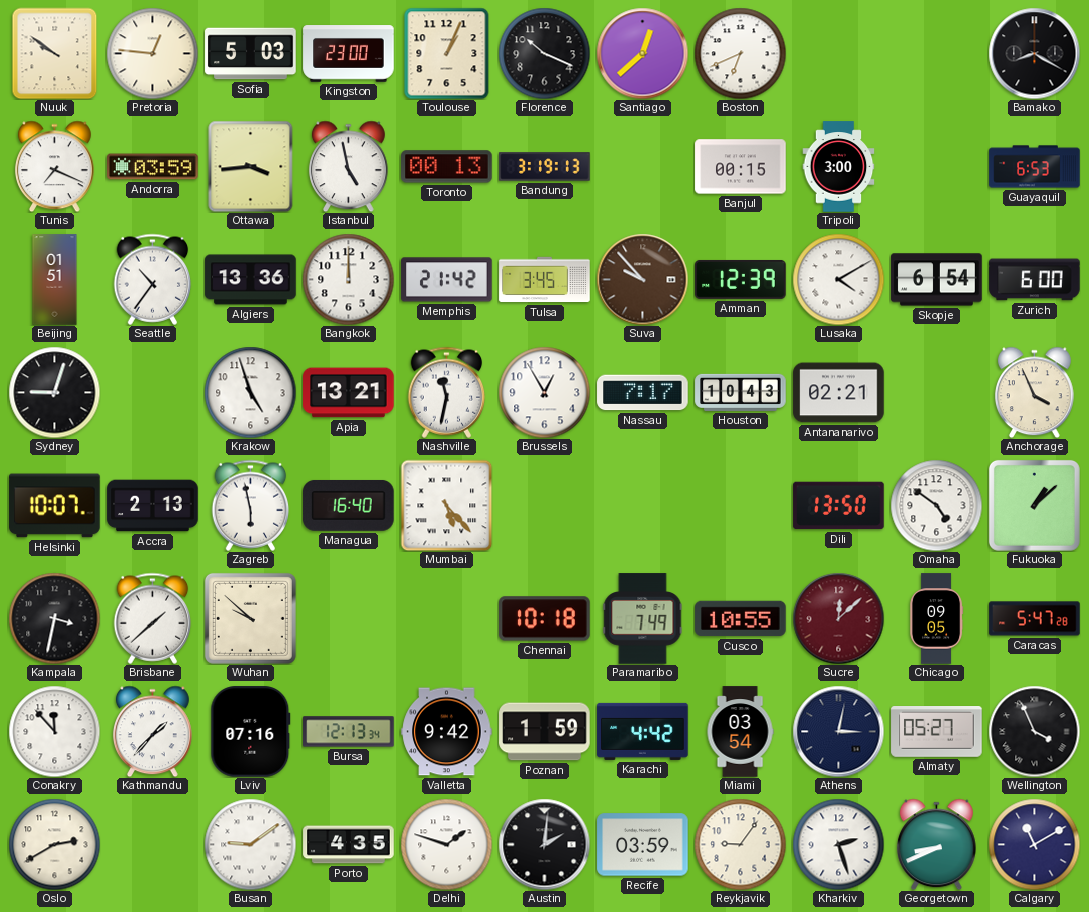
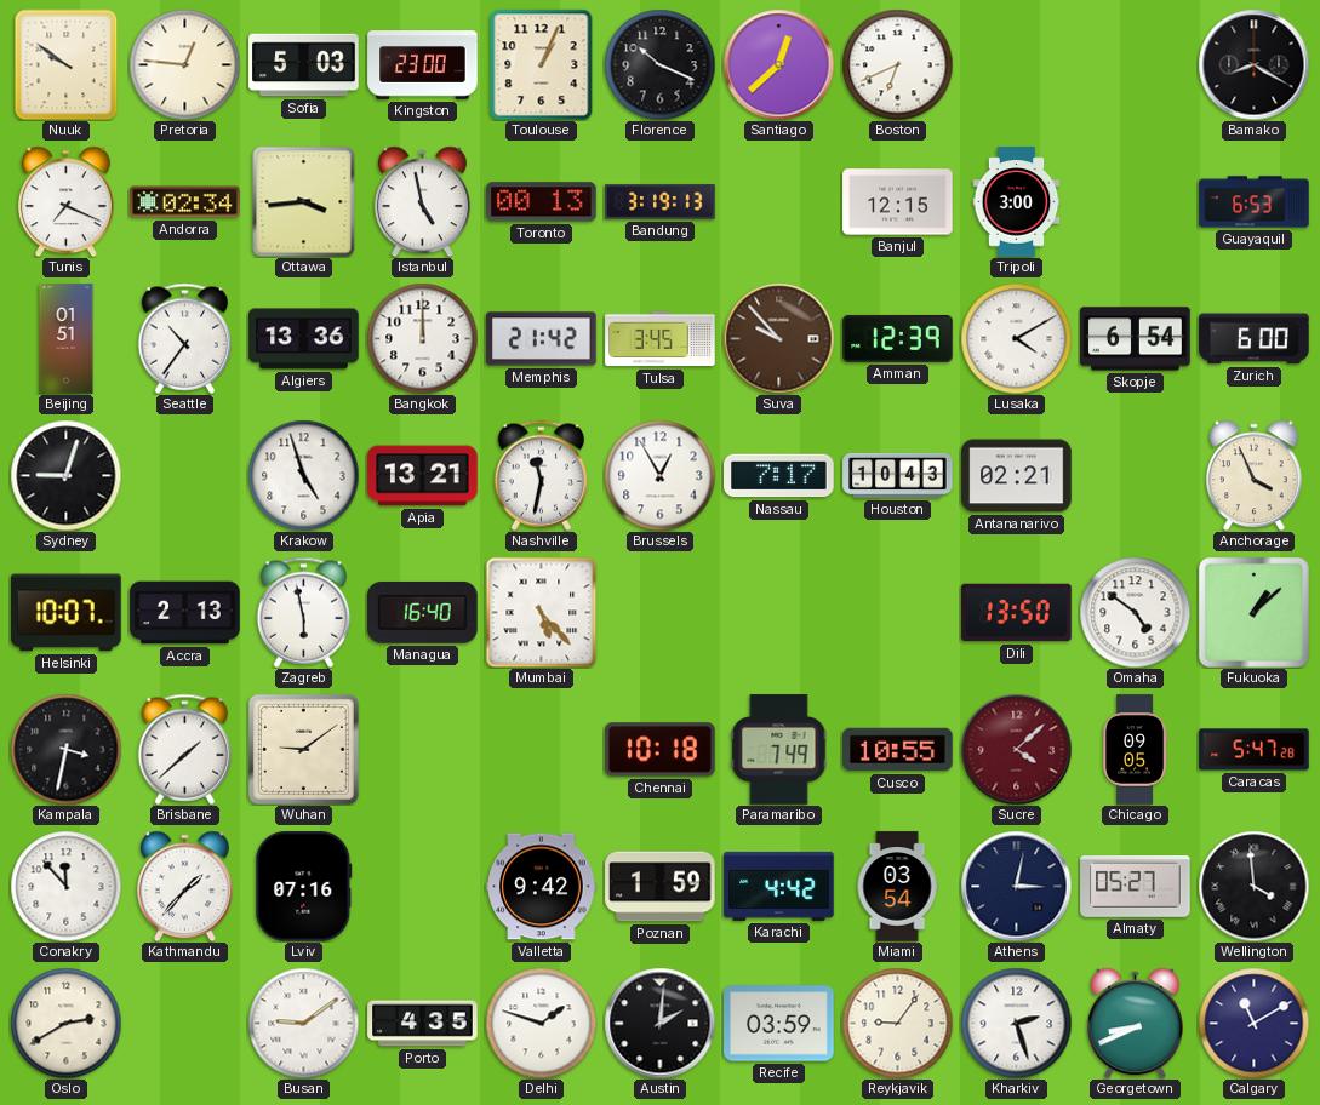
Andorra: 03:59 -> 02:34
Banjul: 00:15 -> 12:15
Wuhan: 9:52 -> 9:09
Sucre: 12:08 -> 4:08
Bursa: 12:13 -> none
Wellington: 3:56 -> 3:59
